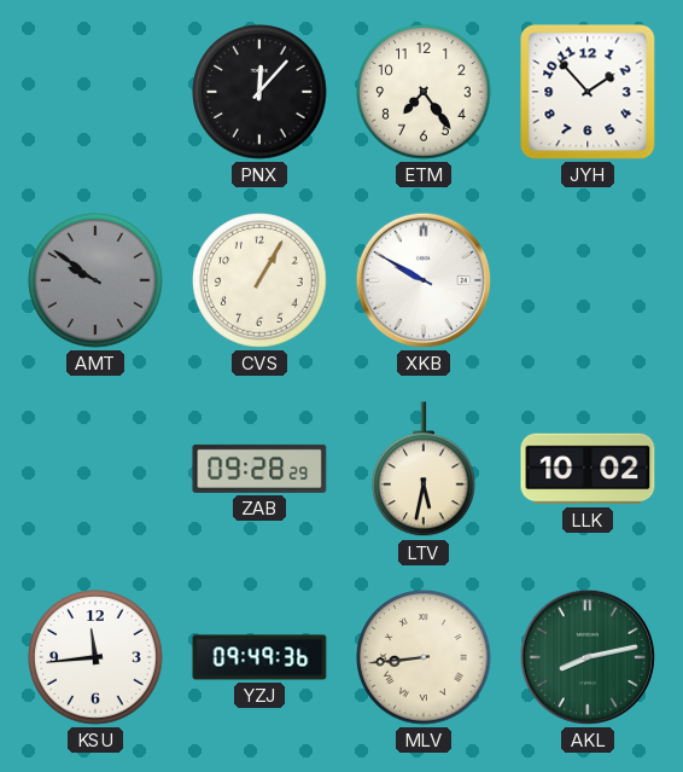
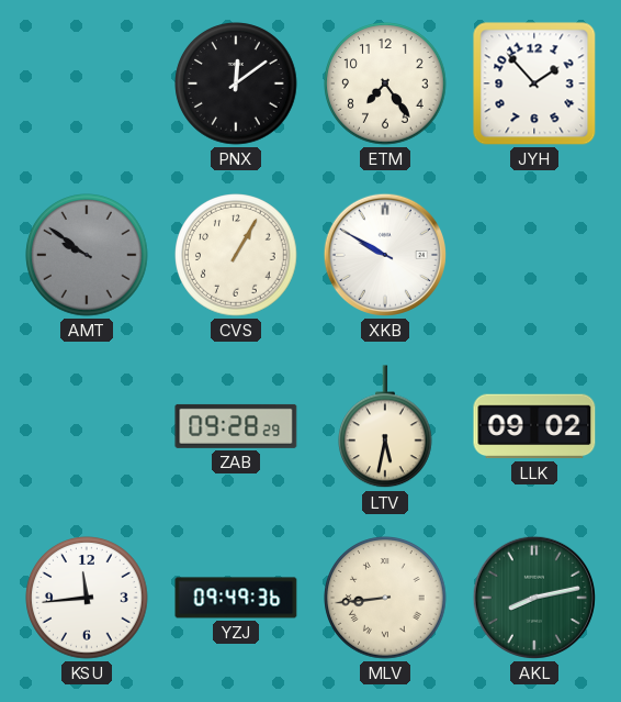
PNX: 12:07 -> 12:09
LLK: 10:02 -> 09:02
